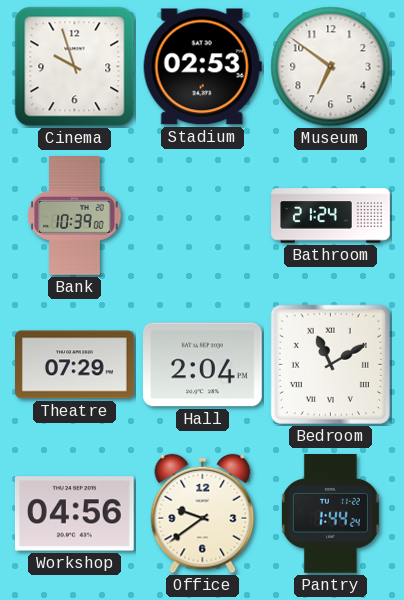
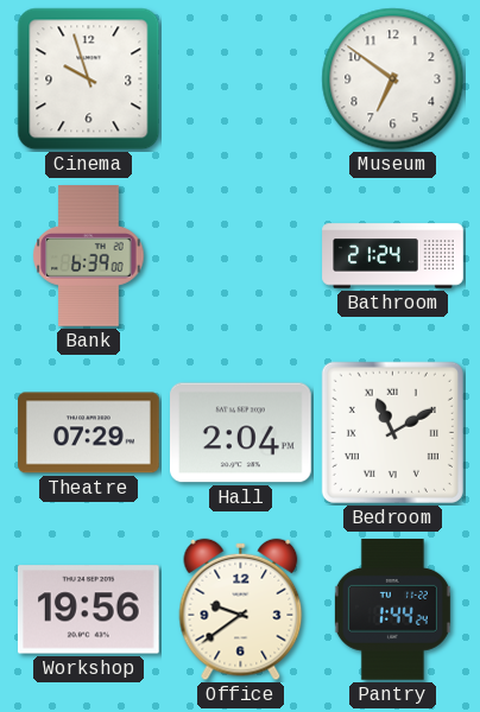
Stadium: 02:53 -> none
Bank: 10:39 -> 6:39
Workshop: 04:56 -> 19:56
